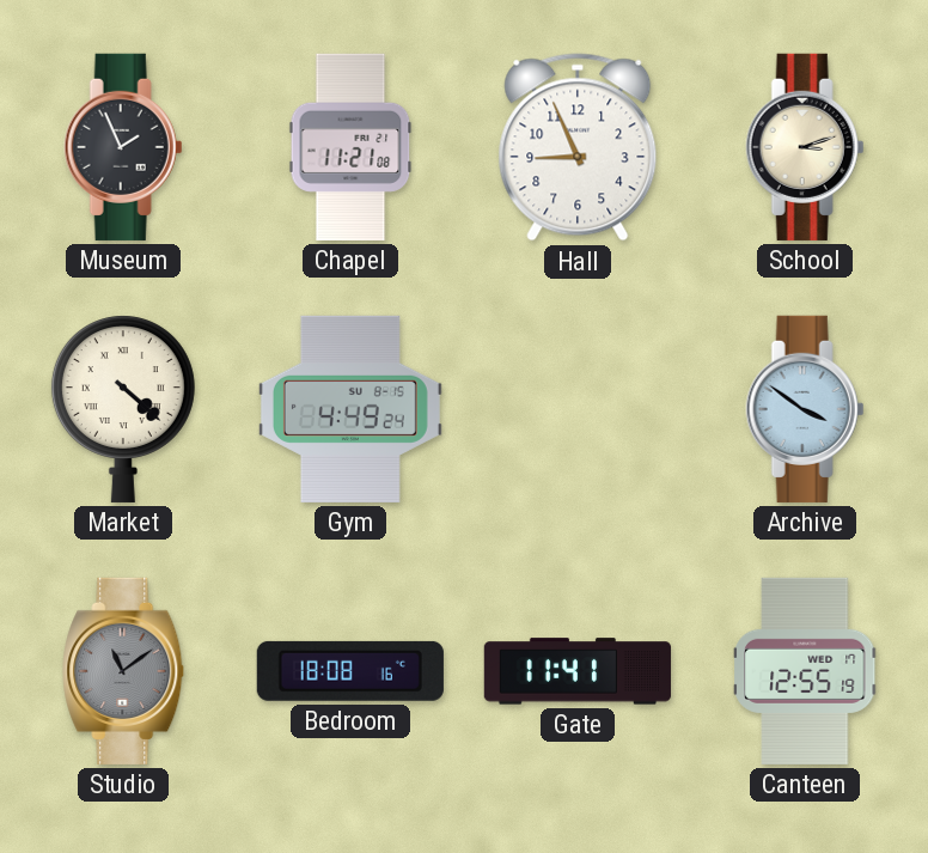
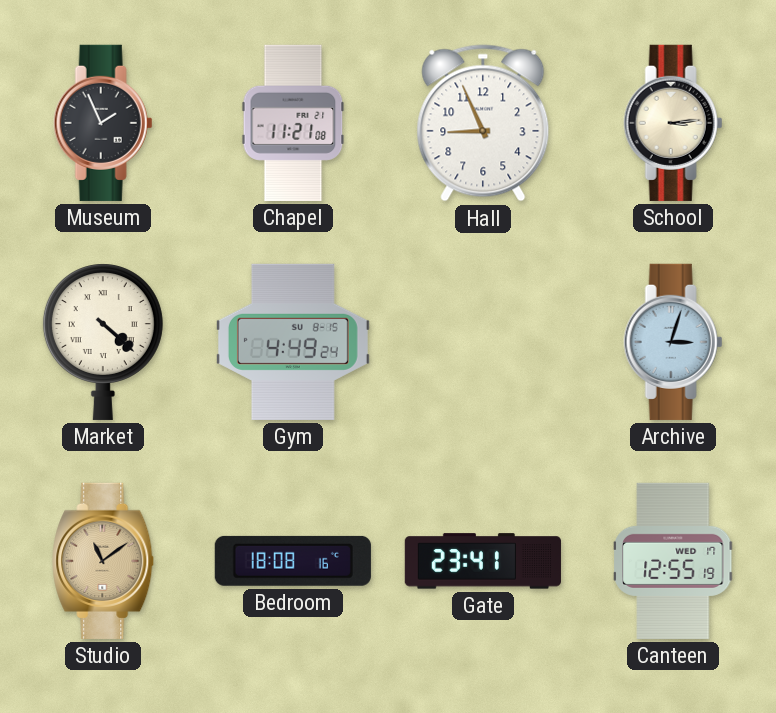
School: 3:12 -> 3:14
Archive: 3:51 -> 3:03
Studio dial: grey -> champagne
Gate: 11:41 -> 23:41
